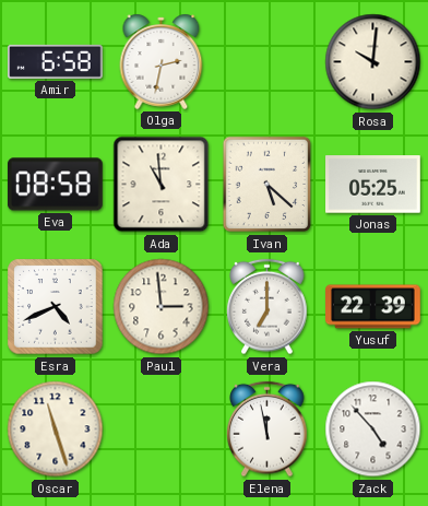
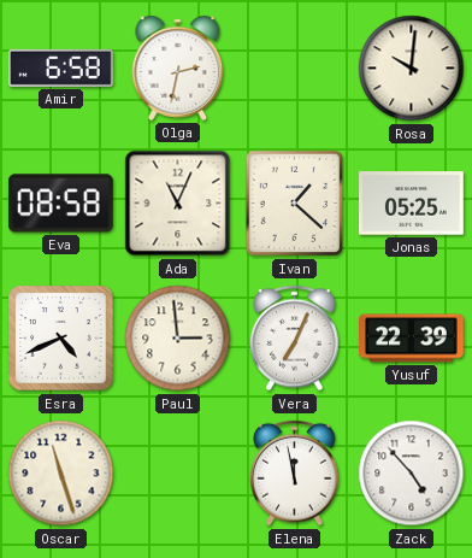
Ada: 10:59 -> 11:04
Ivan: 5:22 -> 1:22
Vera: 7:00 -> 7:04
